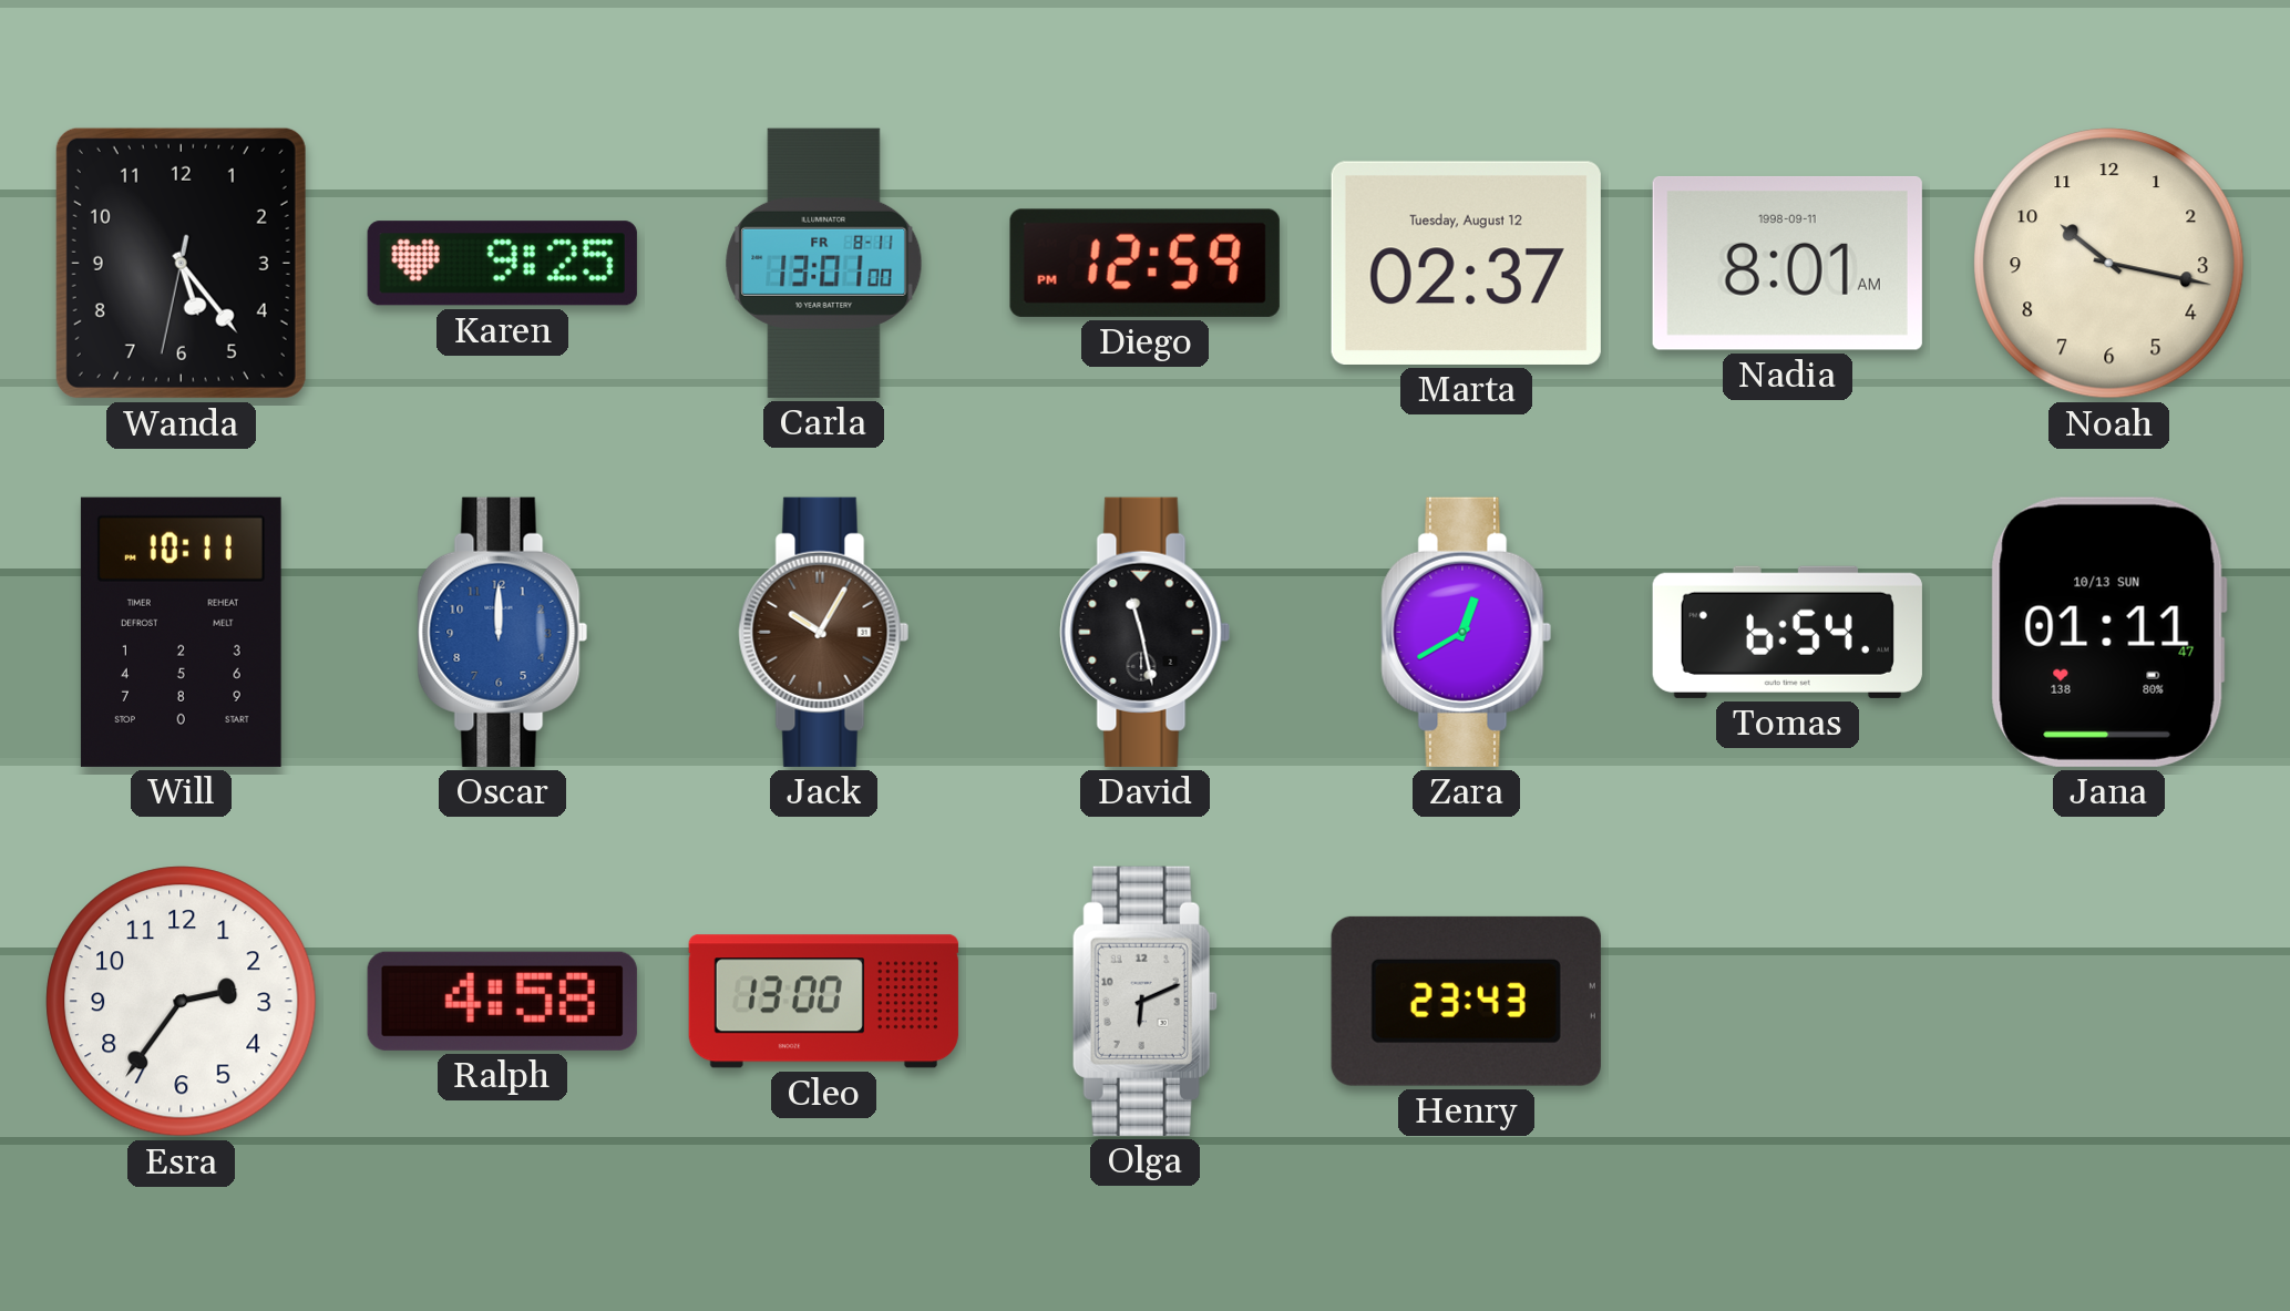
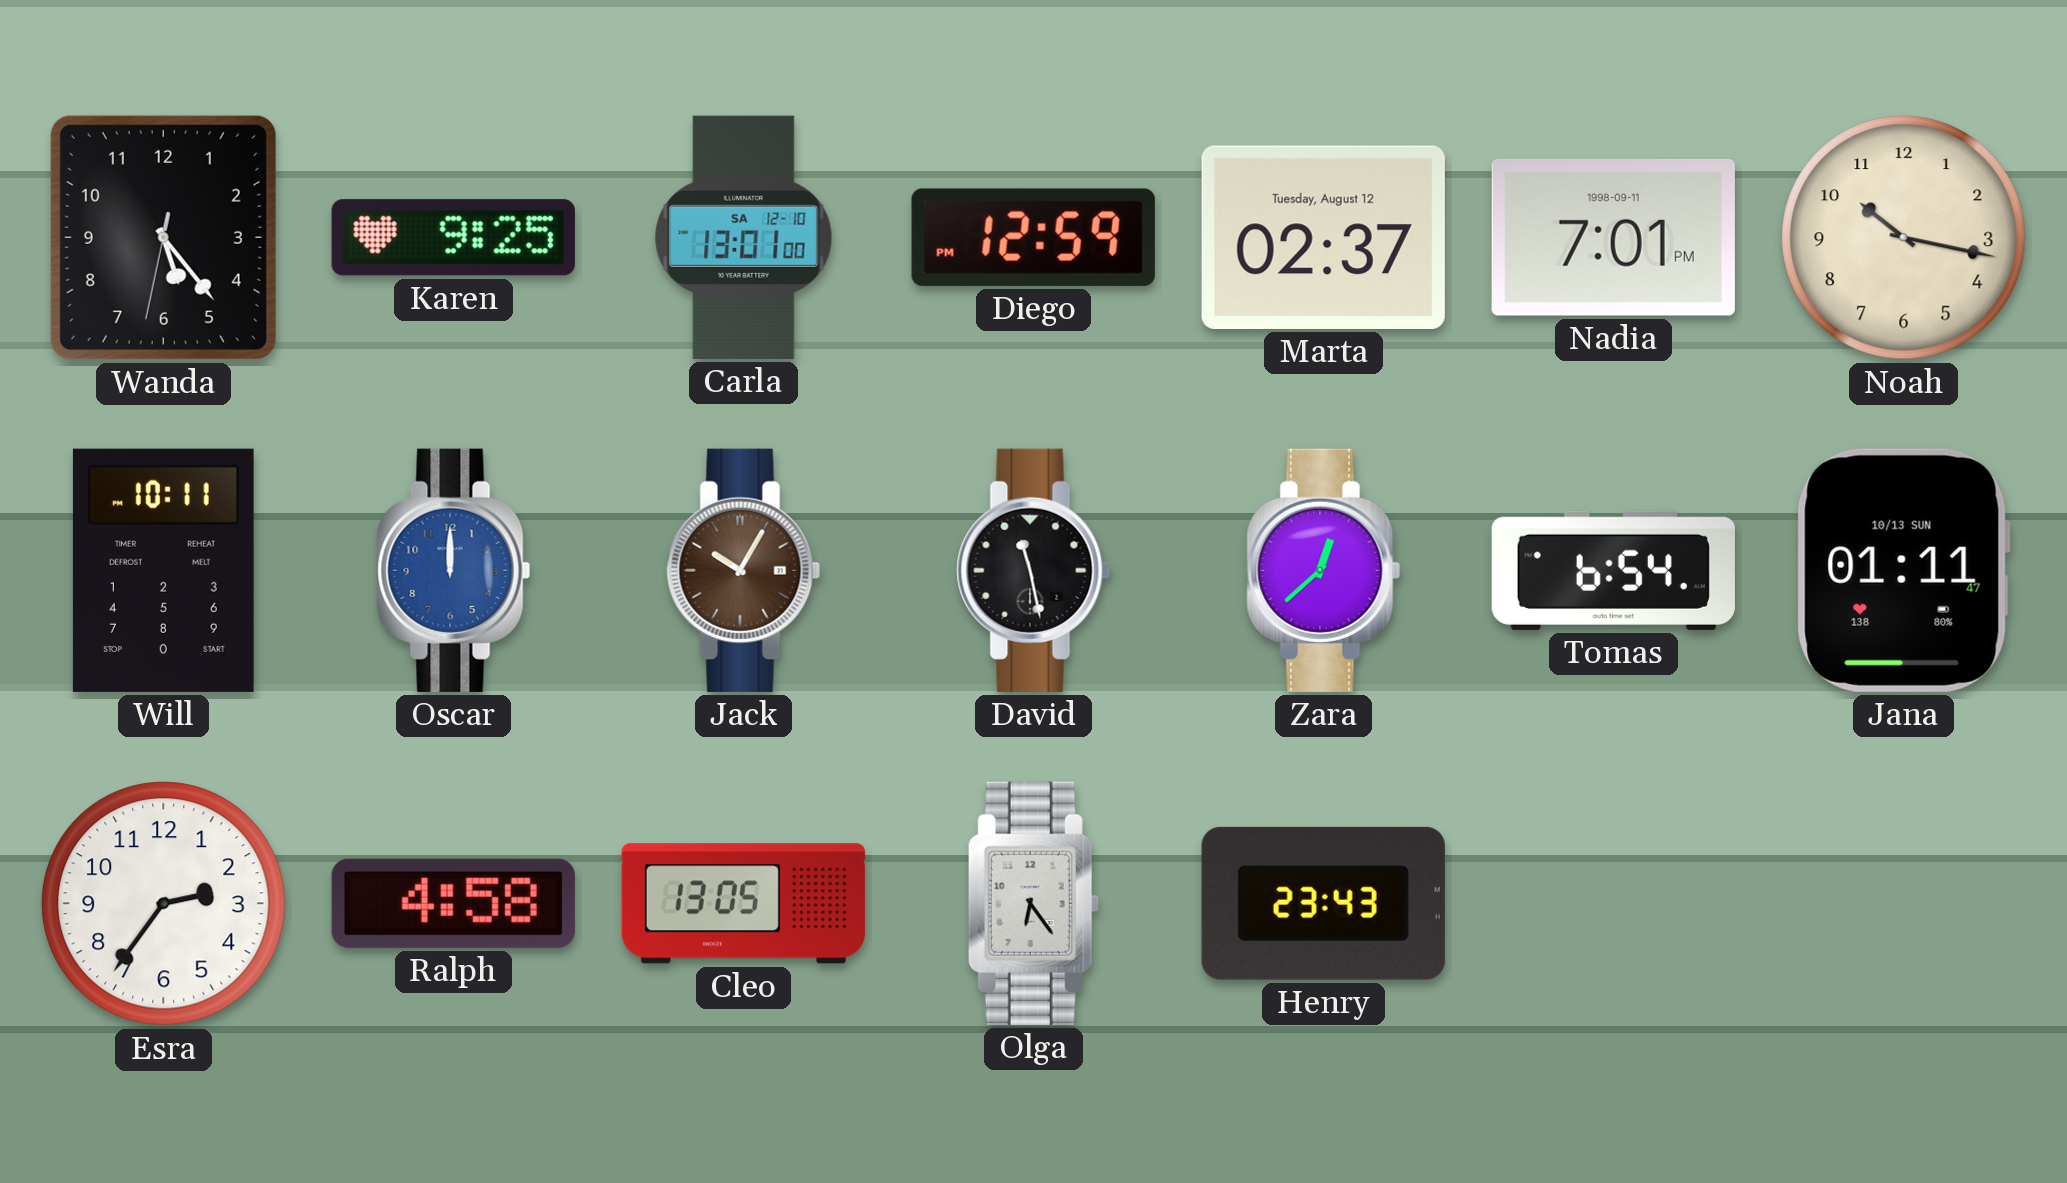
Carla date: FR 8-11 -> SA 12-10
Nadia: 8:01 -> 7:01
Zara: 12:40 -> 12:38
Cleo: 13:00 -> 13:05
Olga: 6:11 -> 6:24
